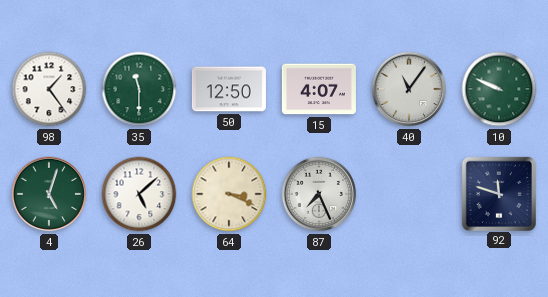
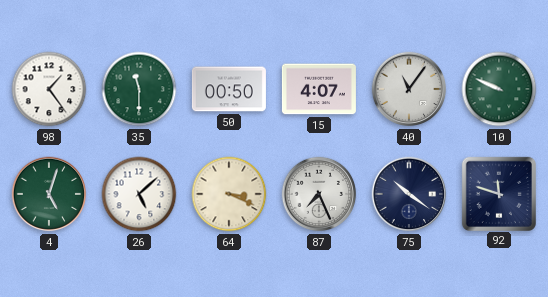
50: 12:50 -> 00:50
75: none -> 10:21
